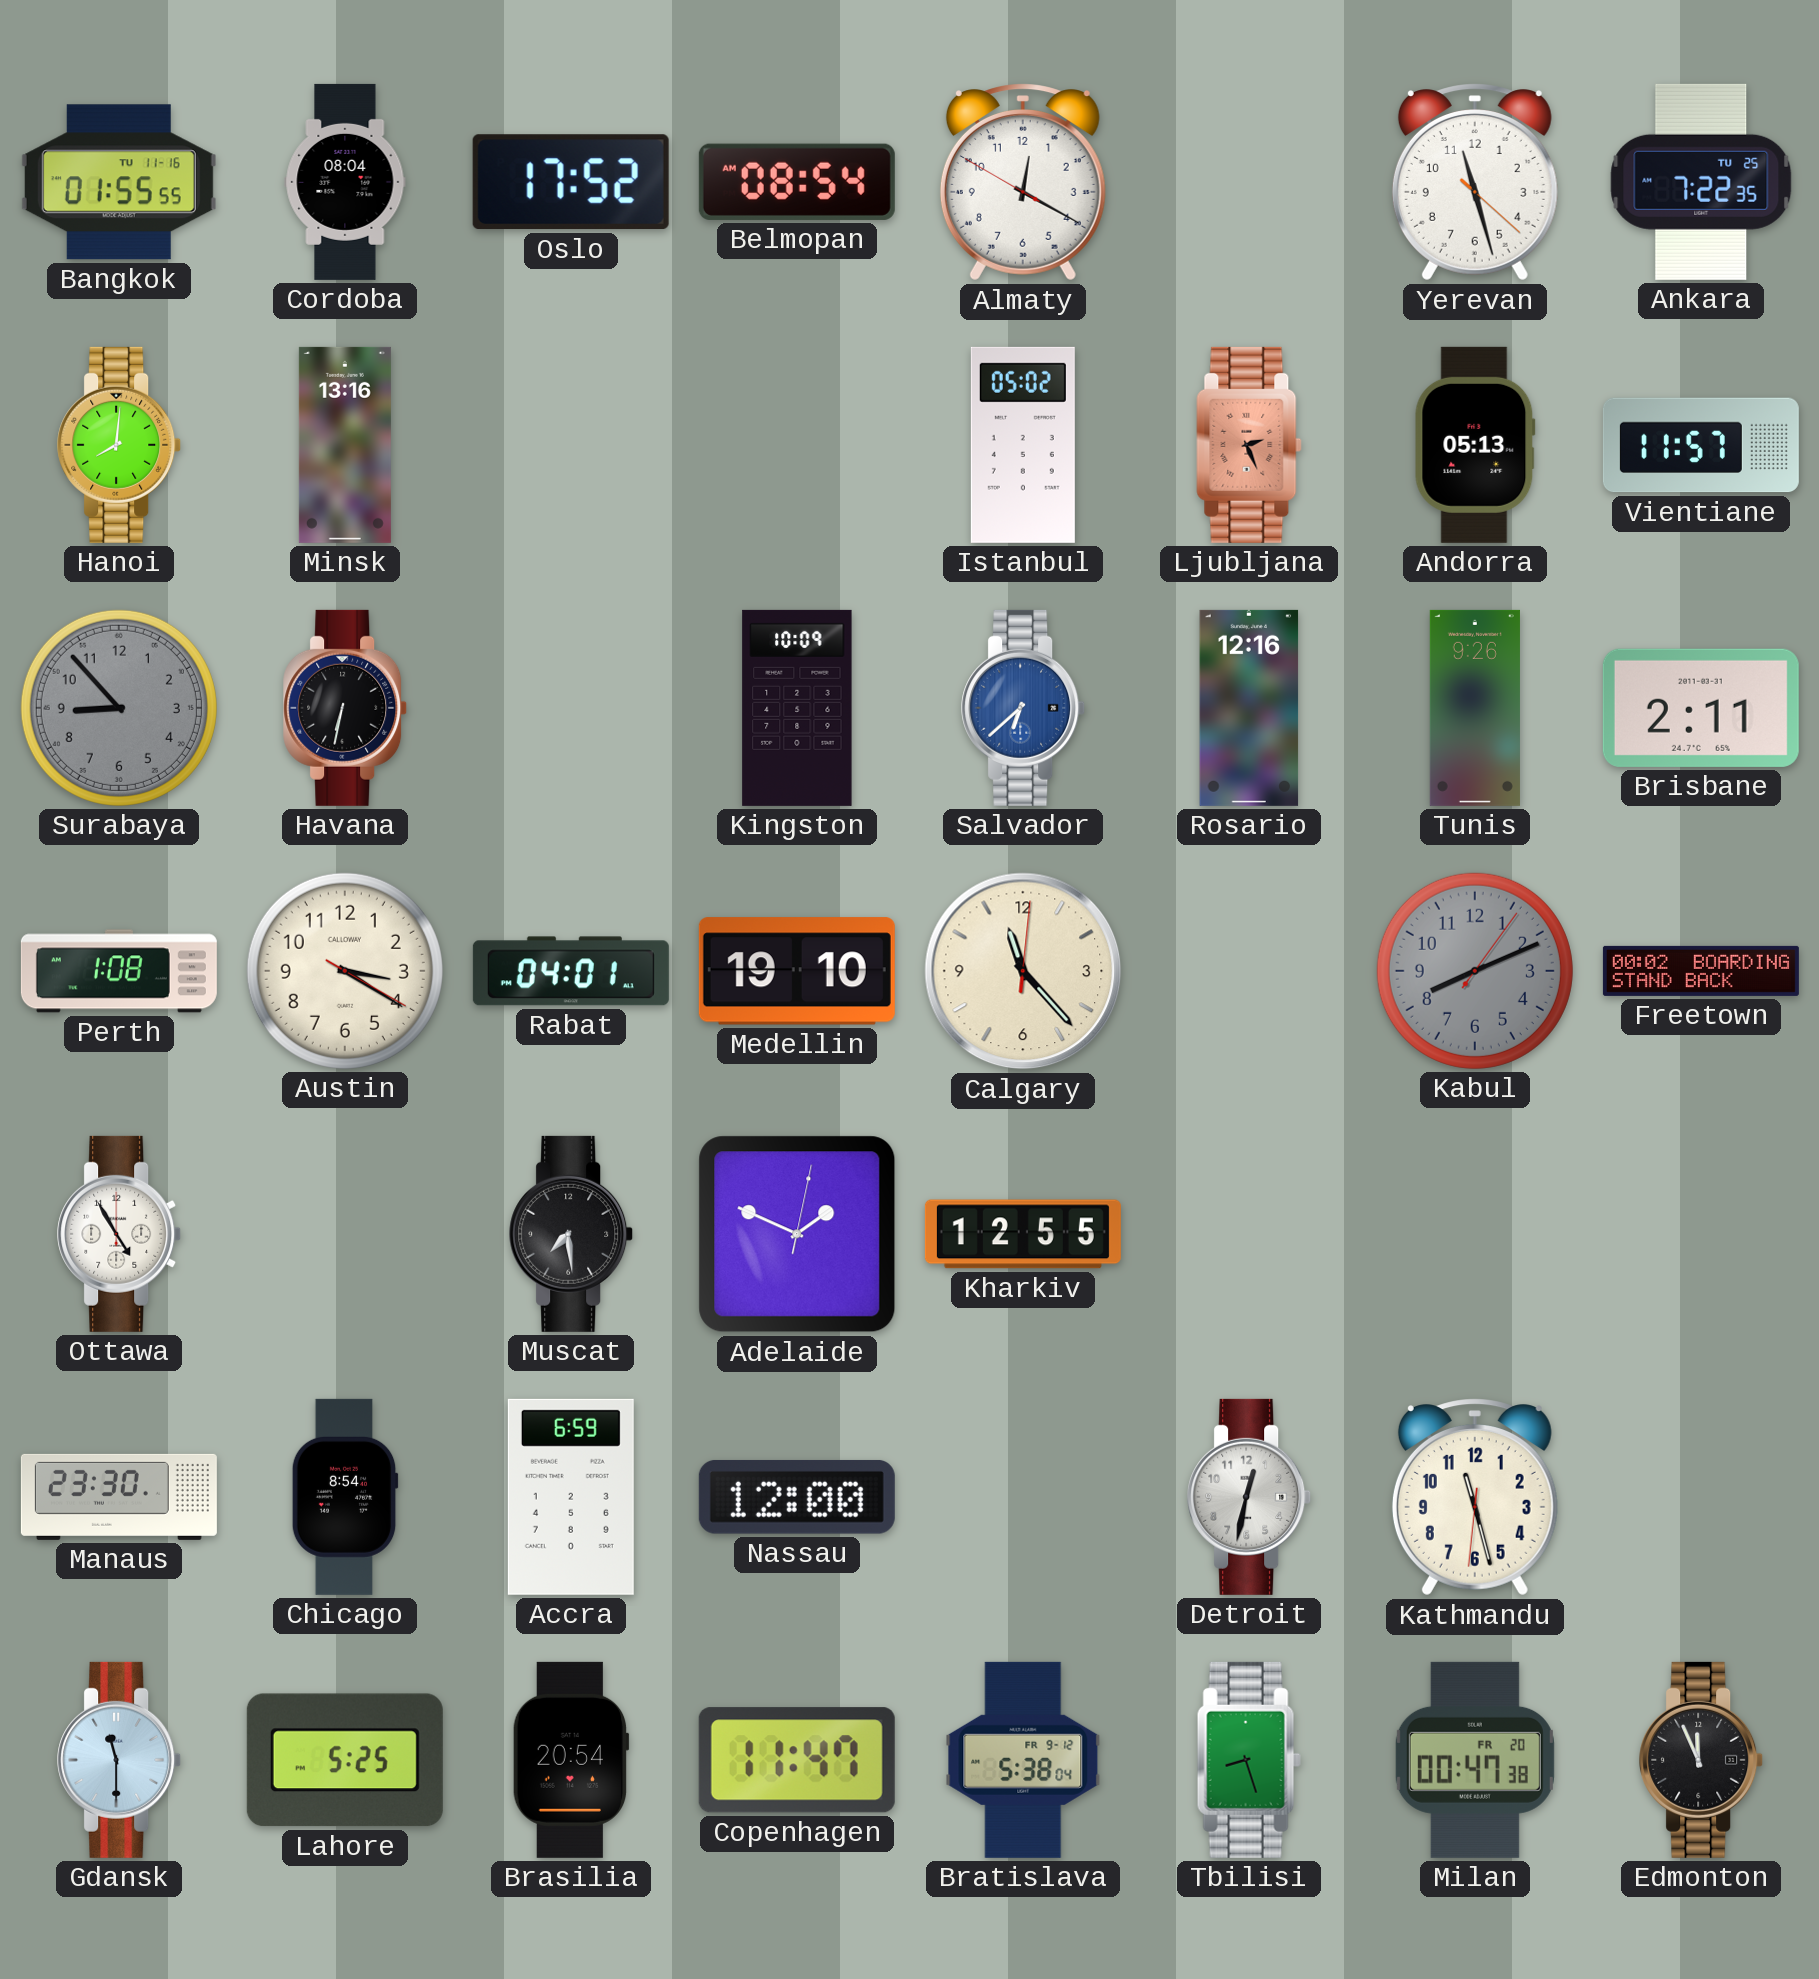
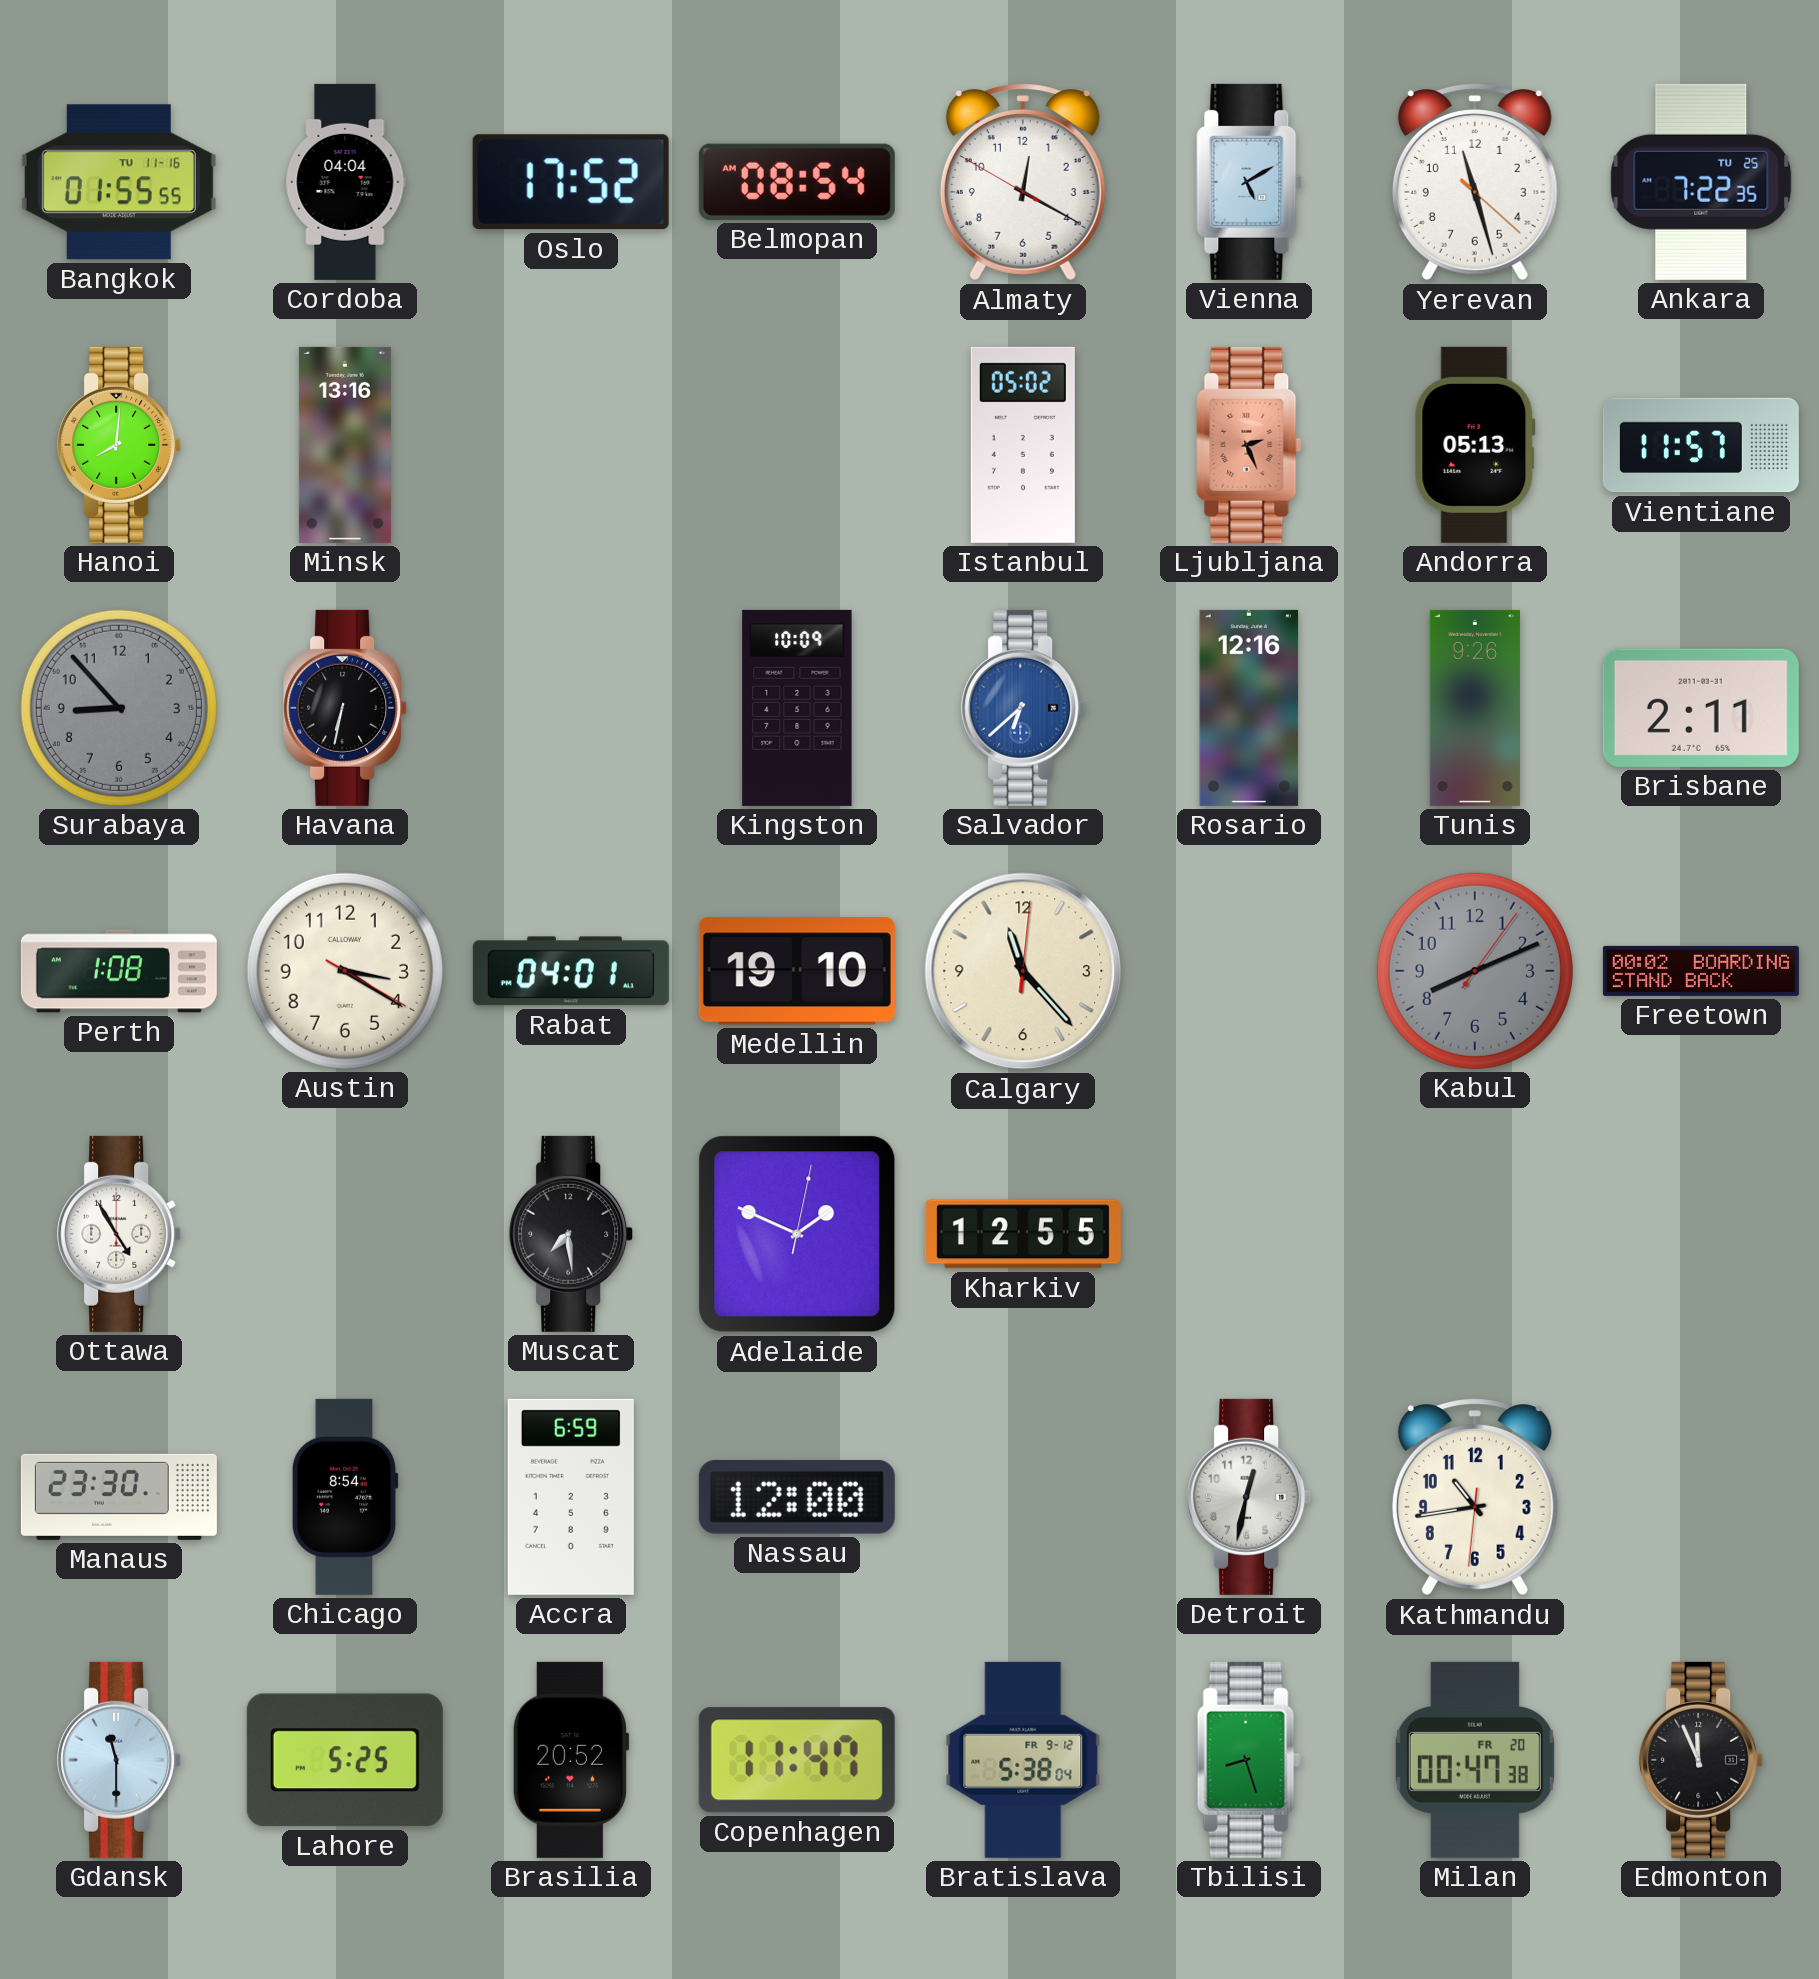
Cordoba: 08:04 -> 04:04
Vienna: none -> 5:10
Kathmandu: 11:27 -> 10:43
Brasilia: 20:54 -> 20:52
